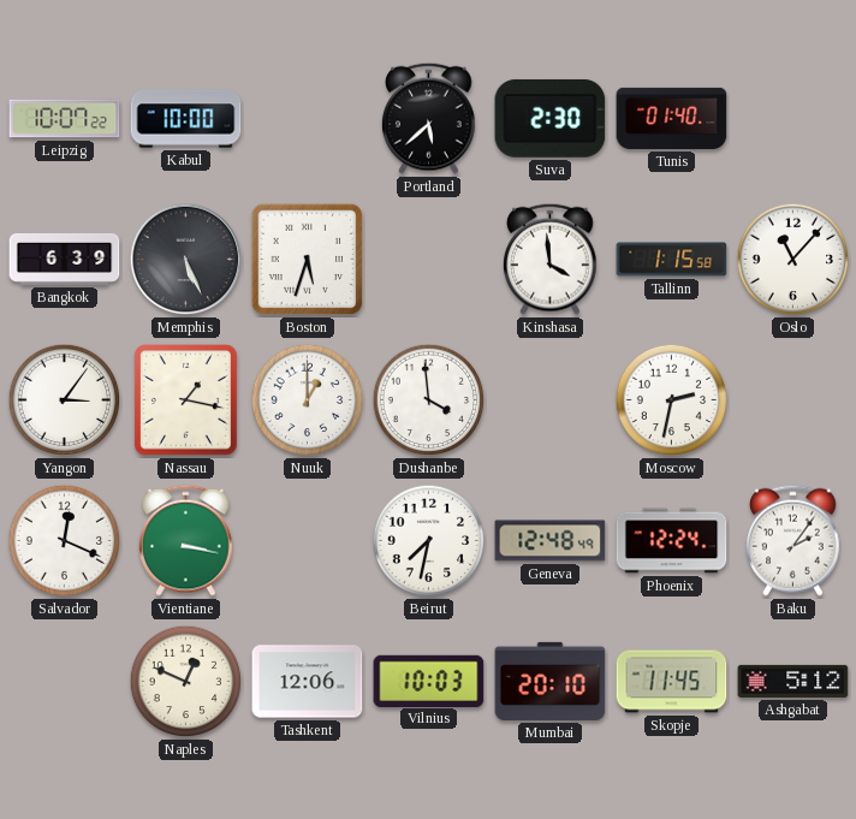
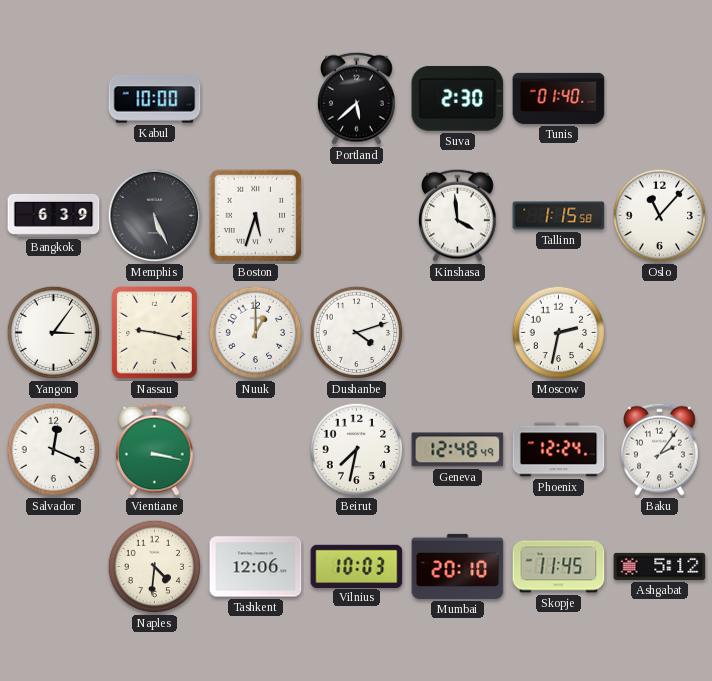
Leipzig: 10:07 -> none
Nassau: 1:17 -> 9:17
Dushanbe: 3:59 -> 4:12
Naples: 12:49 -> 4:31
